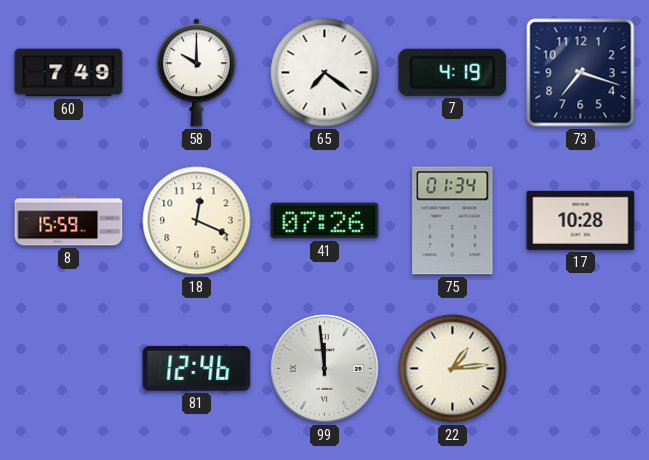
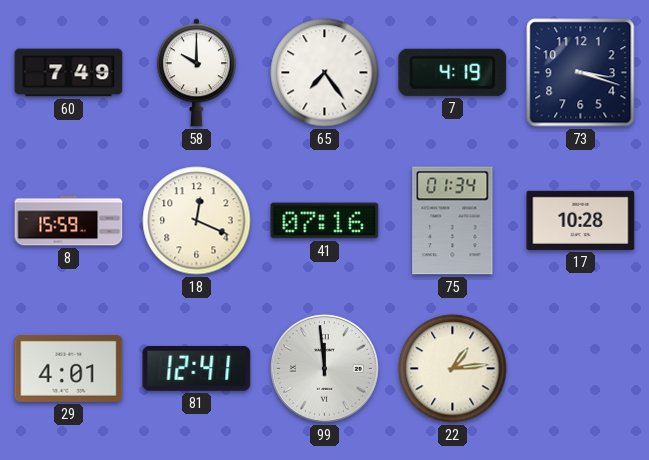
65: 7:21 -> 7:24
73: 7:18 -> 3:18
41: 07:26 -> 07:16
29: none -> 4:01
81: 12:46 -> 12:41
